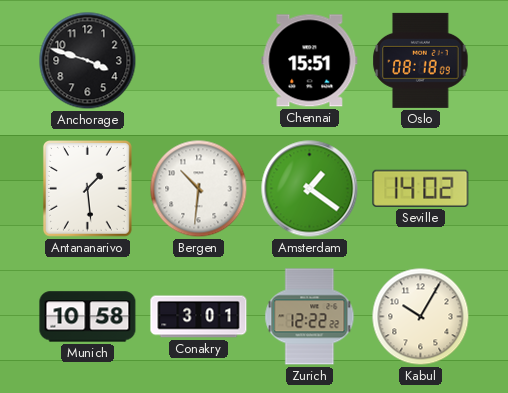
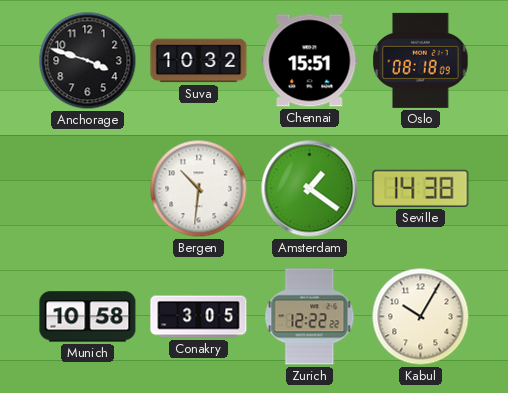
Suva: none -> 10:32
Antananarivo: 1:29 -> none
Seville: 14:02 -> 14:38
Conakry: 3:01 -> 3:05
